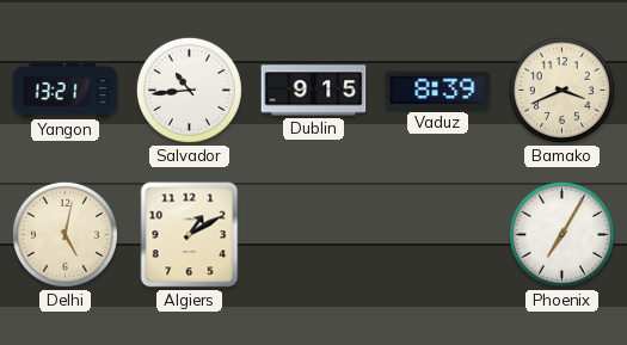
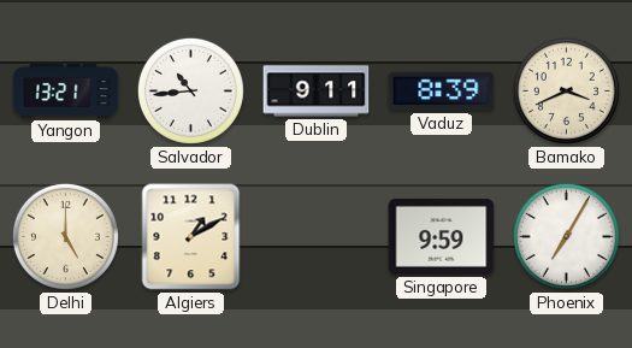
Dublin: 9:15 -> 9:11
Delhi: 5:02 -> 5:00
Singapore: none -> 9:59
